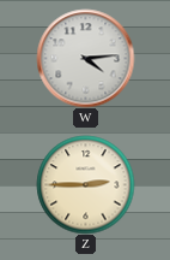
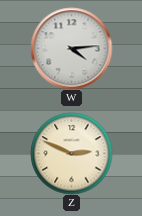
Z: 2:45 -> 2:49
